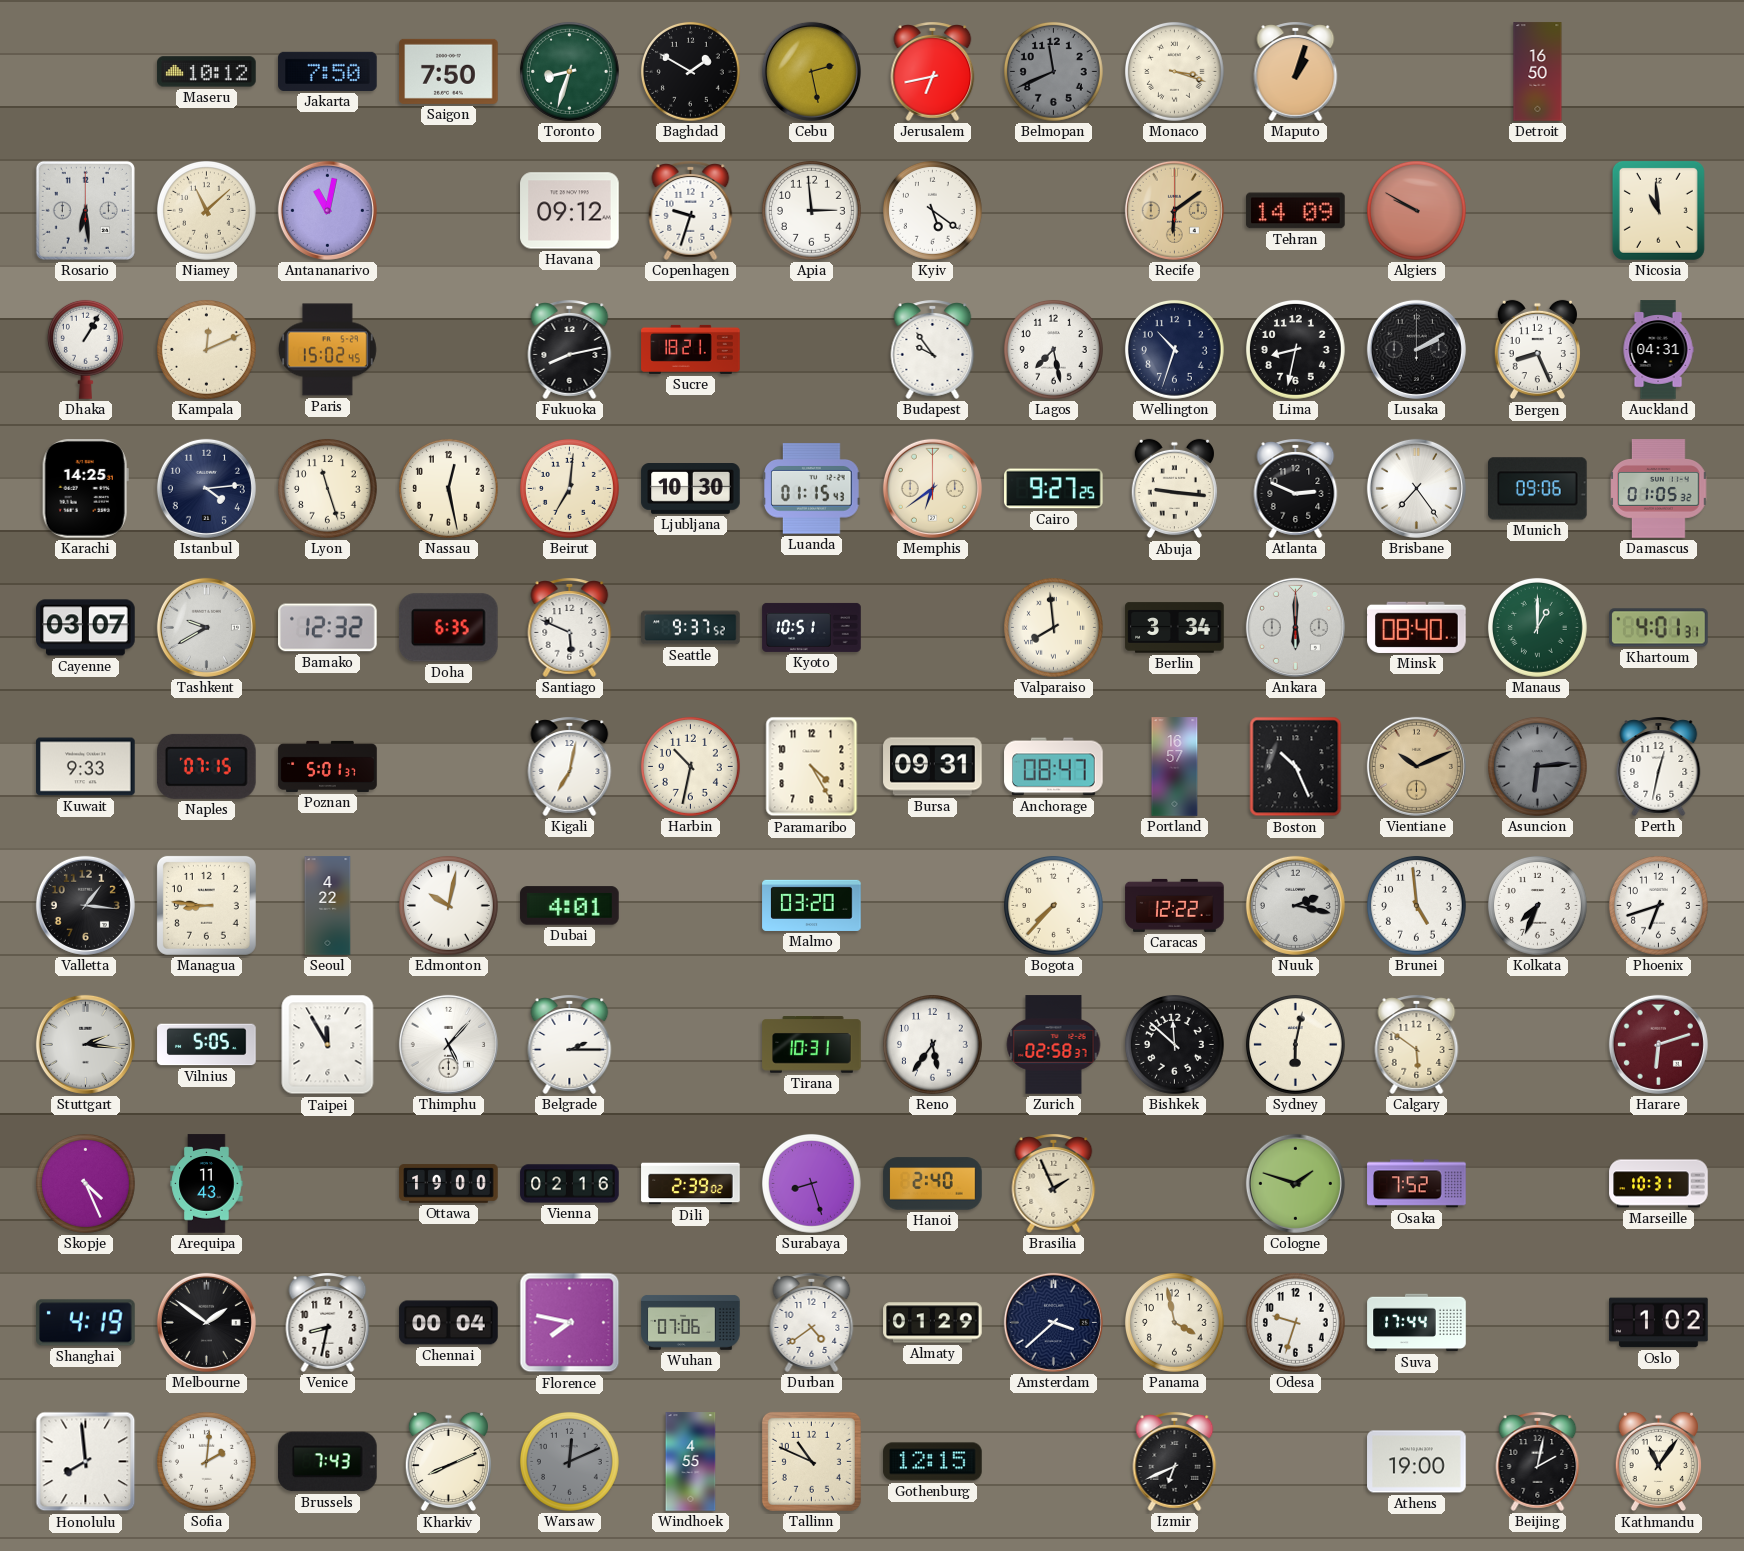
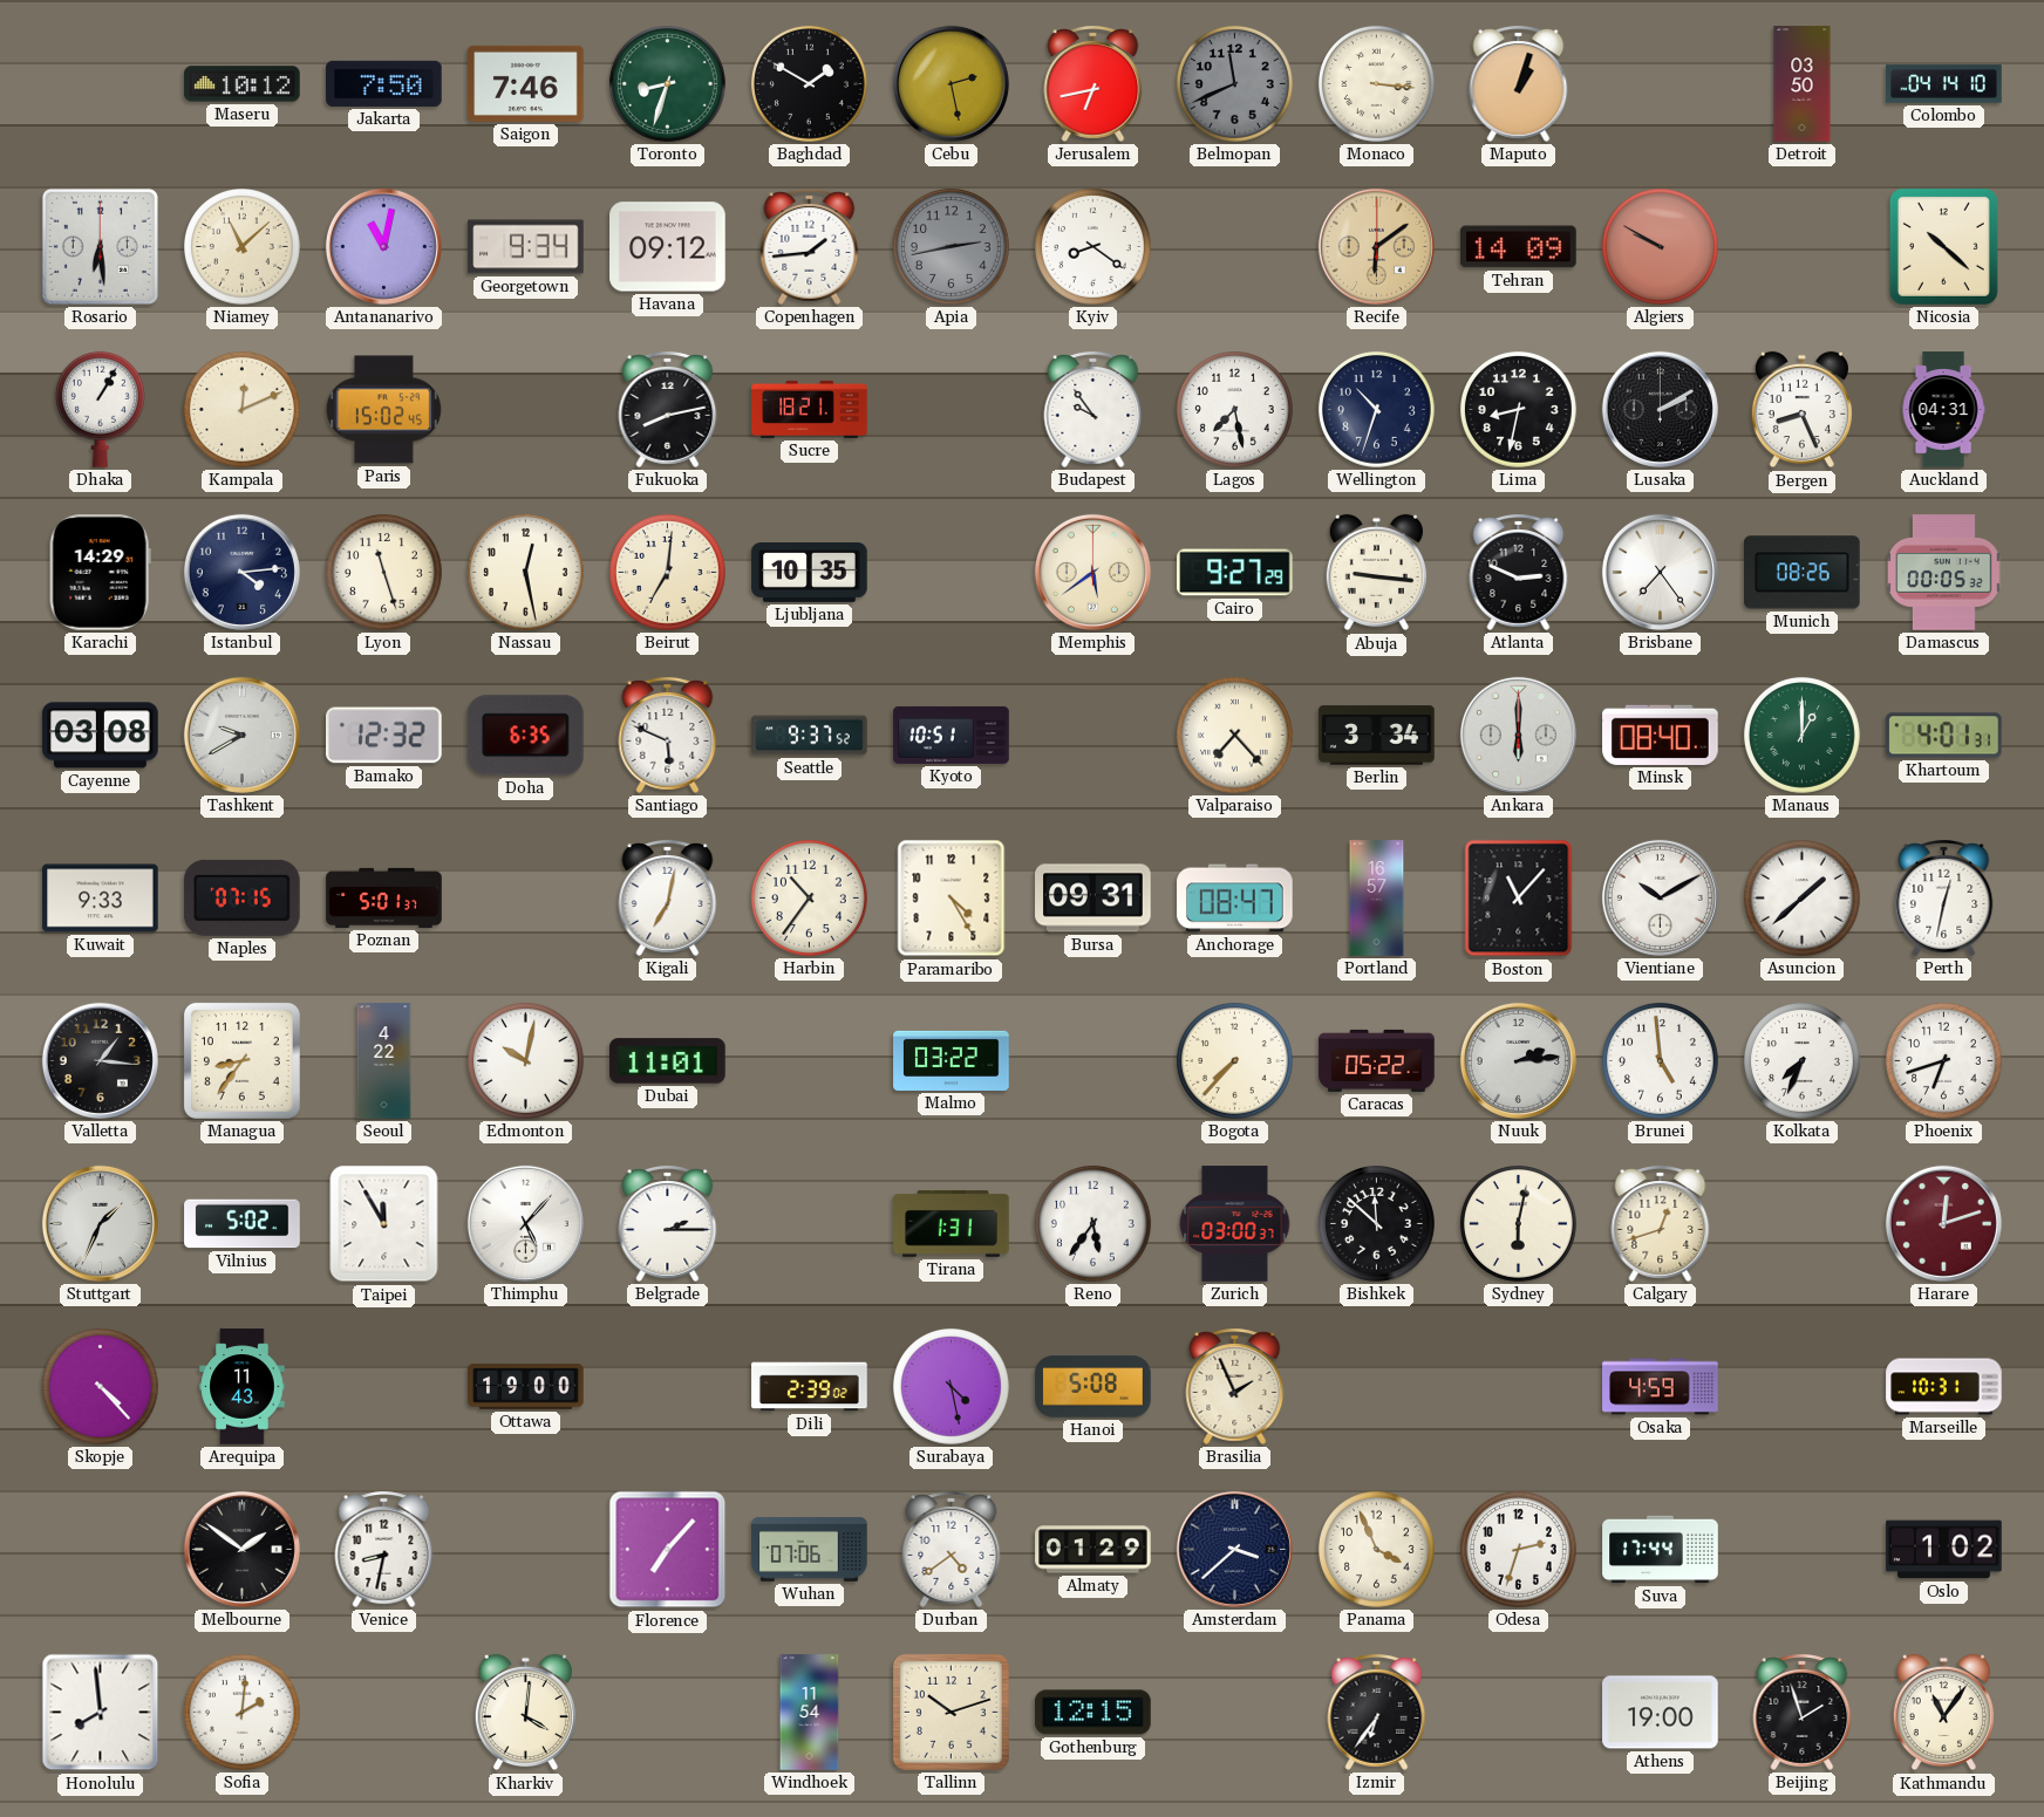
Saigon: 7:50 -> 7:46
Monaco: 3:18 -> 3:16
Detroit: 16:50 -> 03:50
Colombo: none -> 04:14
Georgetown: none -> 9:34
Copenhagen: 9:33 -> 1:44
Apia: 2:59 -> 2:43
Apia dial: white -> grey
Kyiv: 5:21 -> 8:21
Nicosia: 10:59 -> 10:22
Karachi: 14:25 -> 14:29
Ljubljana: 10:30 -> 10:35
Luanda: 01:15 -> none
Memphis: 6:39 -> 5:39
Cairo: 9:27:25 -> 9:27:29
Munich: 09:06 -> 08:26
Damascus: 01:05 -> 00:05
Cayenne: 03:07 -> 03:08
Valparaiso: 7:59 -> 7:23
Harbin: 10:32 -> 10:36
Boston: 10:26 -> 11:07
Vientiane: 10:11 -> 10:10
Vientiane dial: champagne -> white
Asuncion: 6:14 -> 1:38
Asuncion dial: grey -> white
Managua: 8:46 -> 8:36
Dubai: 4:01 -> 11:01
Malmo: 03:20 -> 03:22
Caracas: 12:22 -> 05:22
Nuuk: 2:17 -> 2:14
Stuttgart: 2:16 -> 1:34
Vilnius: 5:05 -> 5:02
Tirana: 10:31 -> 1:31
Zurich: 02:58 -> 03:00
Calgary: 5:51 -> 12:42
Harare: 6:12 -> 12:12
Skopje: 4:26 -> 4:23
Vienna: 02:16 -> none
Surabaya: 8:27 -> 4:28
Hanoi: 2:40 -> 5:08
Cologne: 1:48 -> none
Osaka: 7:52 -> 4:59
Shanghai: 4:19 -> none
Chennai: 00:04 -> none
Florence: 7:47 -> 7:07
Panama: 3:58 -> 3:56
Odesa: 9:33 -> 2:33
Brussels: 7:43 -> none
Kharkiv: 8:11 -> 4:01
Warsaw: 12:11 -> none
Windhoek: 4:55 -> 11:54
Tallinn: 10:49 -> 10:12
Izmir: 6:41 -> 6:36
Beijing: 2:02 -> 1:57
